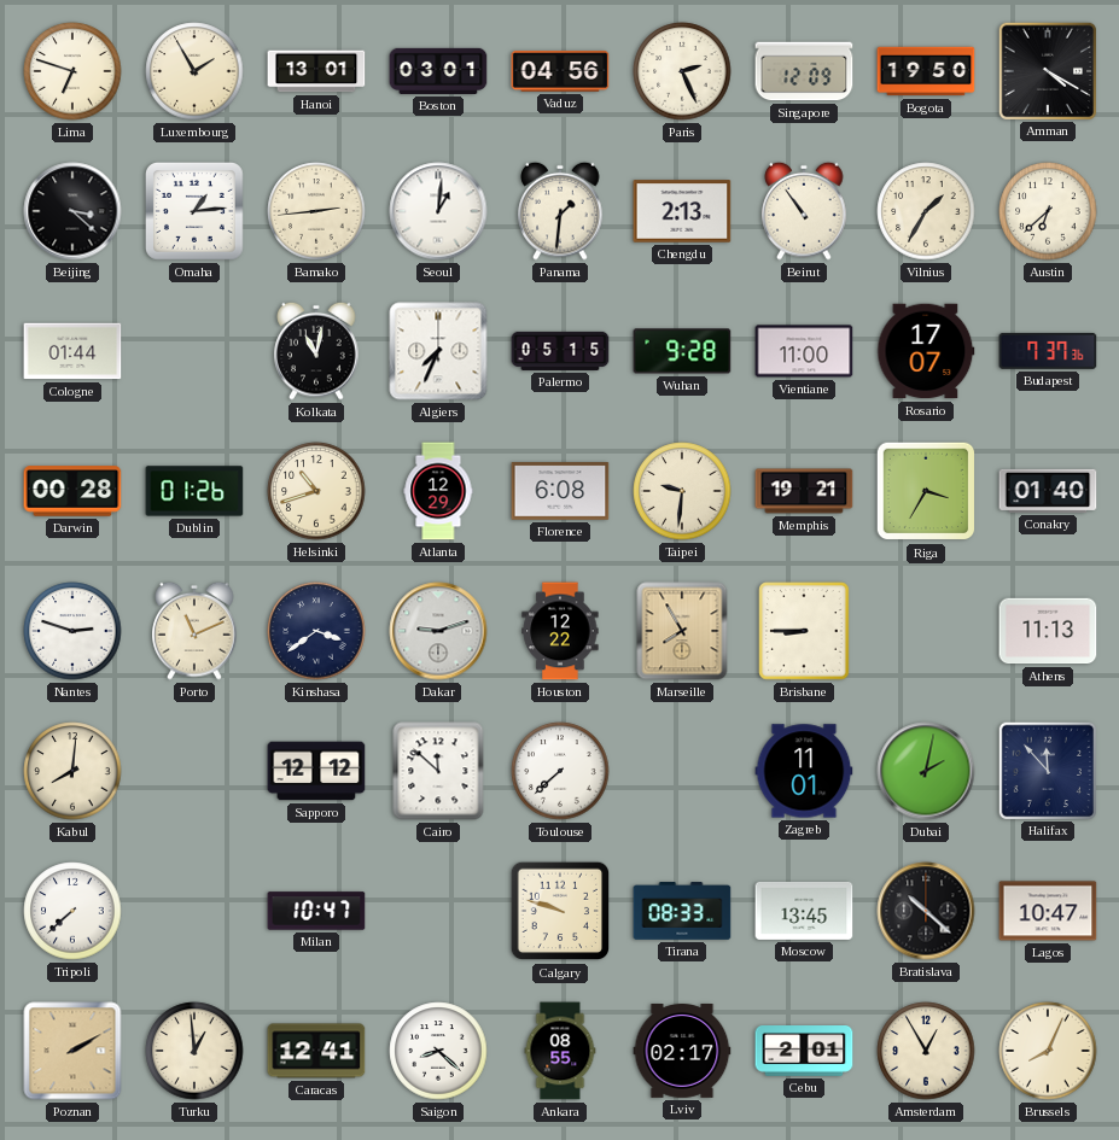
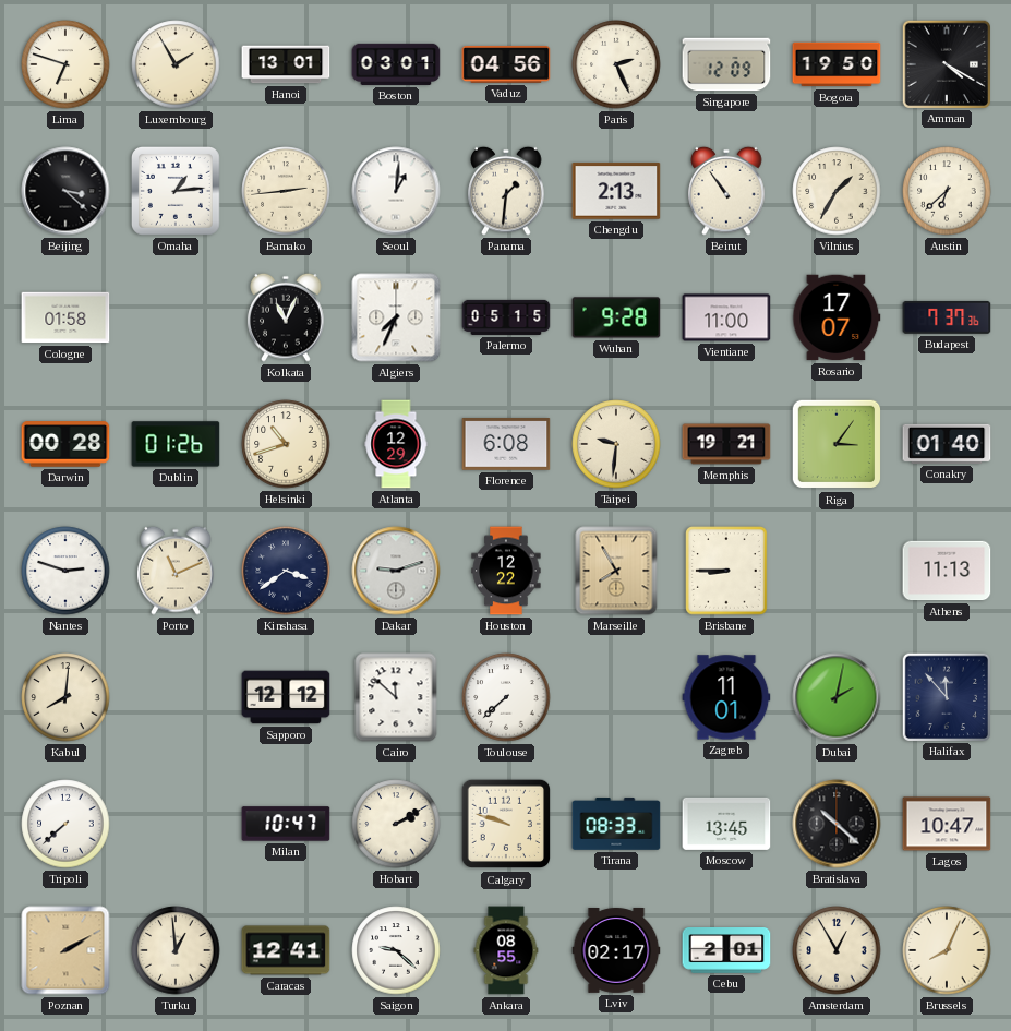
Cologne: 01:44 -> 01:58
Kolkata: 11:02 -> 11:04
Riga: 3:35 -> 3:06
Hobart: none -> 2:10
Saigon: 8:22 -> 9:22
